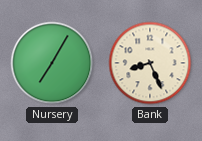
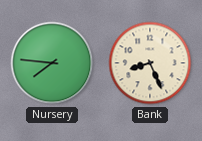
Nursery: 7:05 -> 7:46
